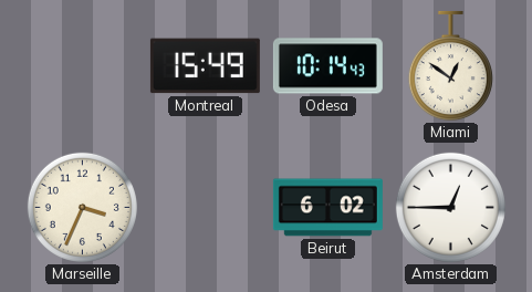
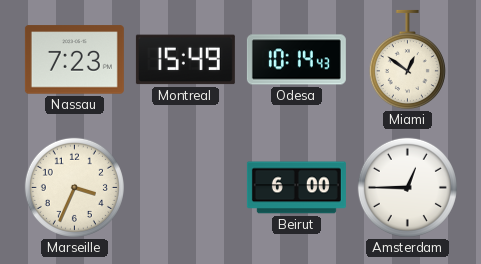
Nassau: none -> 7:23
Beirut: 6:02 -> 6:00
